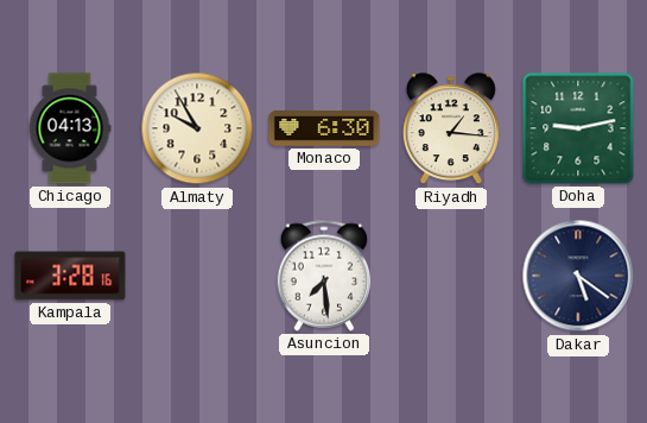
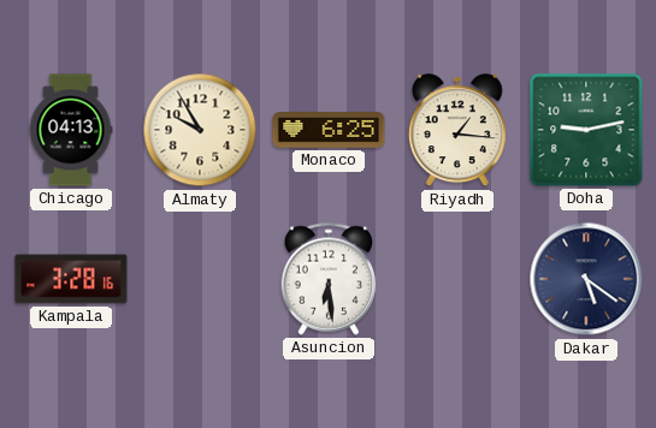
Monaco: 6:30 -> 6:25
Asuncion: 7:29 -> 6:29
